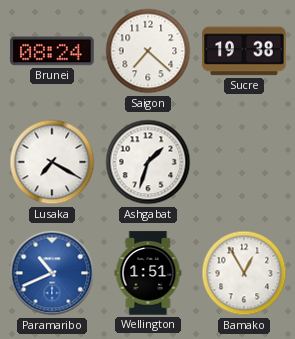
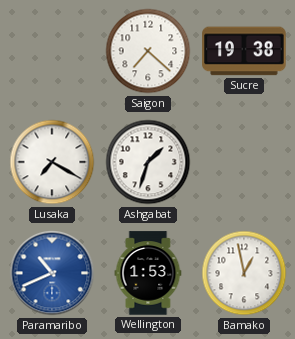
Brunei: 08:24 -> none
Wellington: 1:51 -> 1:53
Bamako: 12:55 -> 12:58
